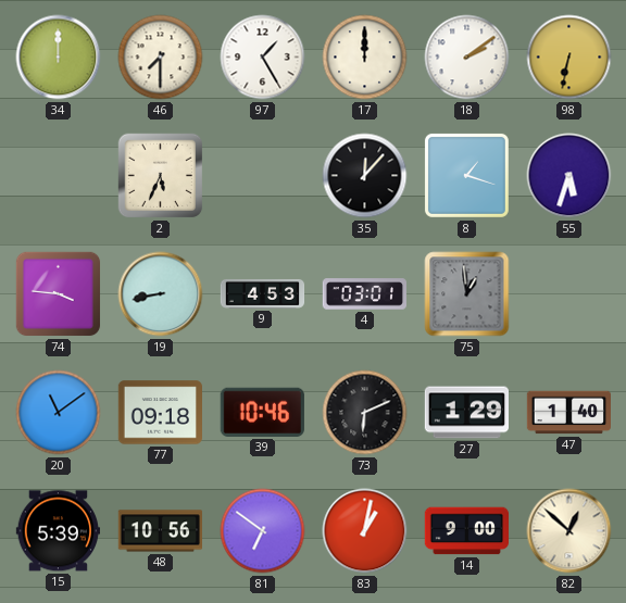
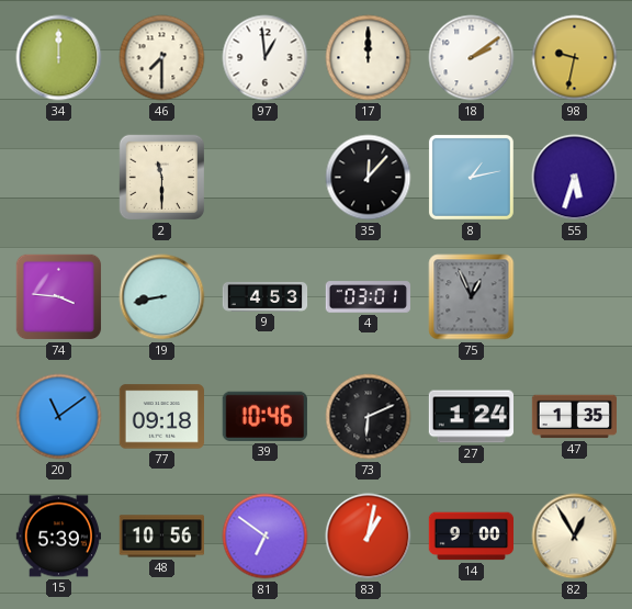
97: 1:25 -> 12:59
98: 6:32 -> 9:32
2: 5:34 -> 11:30
8: 1:18 -> 1:13
75: 12:59 -> 12:56
27: 1:29 -> 1:24
47: 1:40 -> 1:35
82: 12:52 -> 12:55
